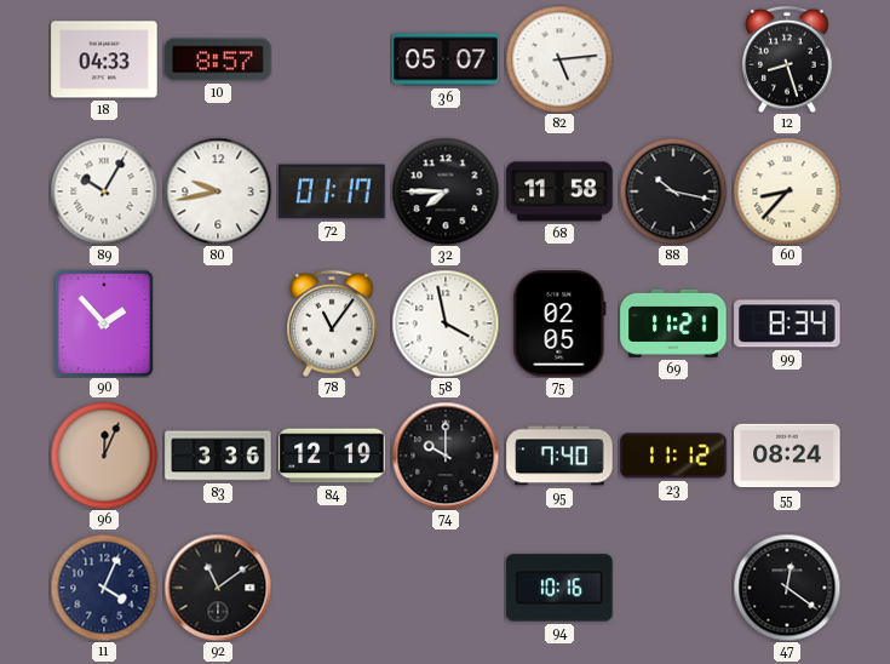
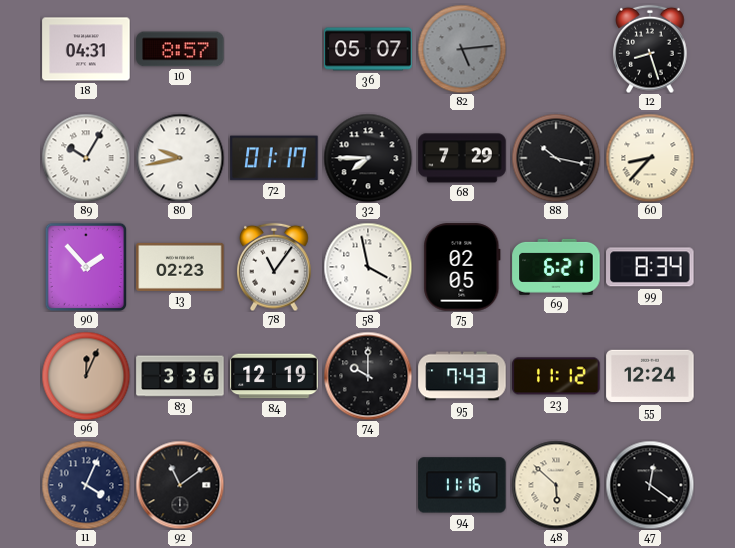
18: 04:33 -> 04:31
82 dial: white -> grey
68: 11:58 -> 7:29
13: none -> 02:23
69: 11:21 -> 6:21
95: 7:40 -> 7:43
55: 08:24 -> 12:24
94: 10:16 -> 11:16
48: none -> 5:52
